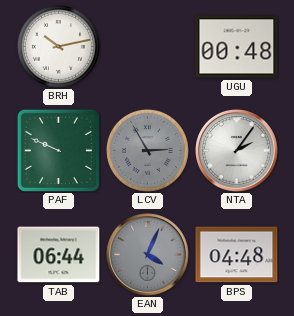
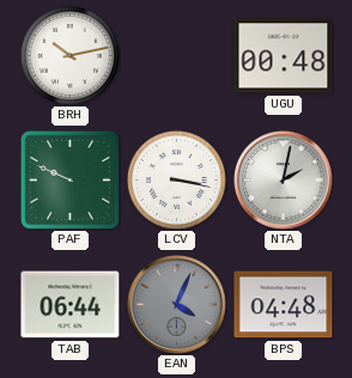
LCV: 2:55 -> 3:17
LCV dial: grey -> white
NTA: 2:06 -> 2:02
